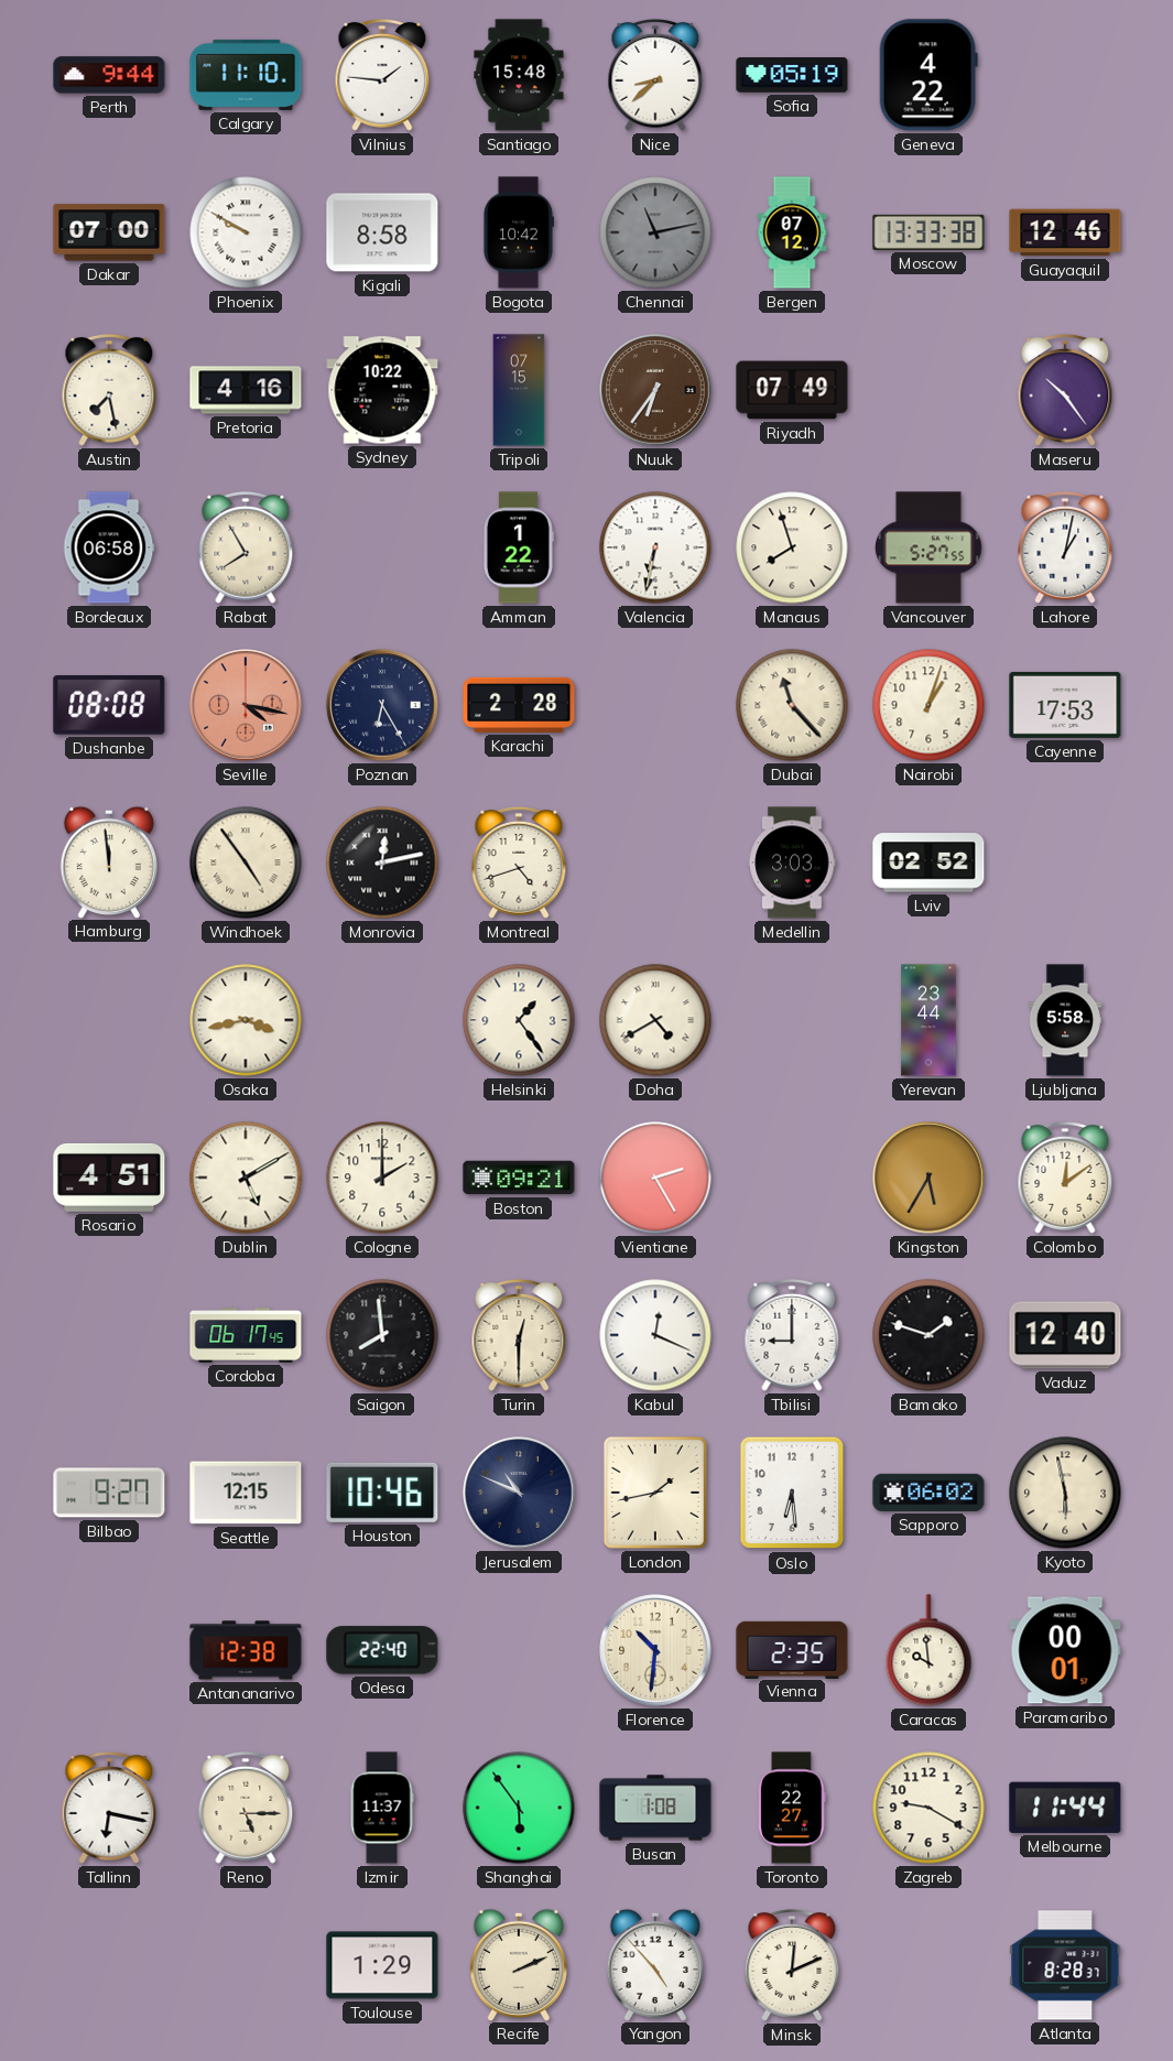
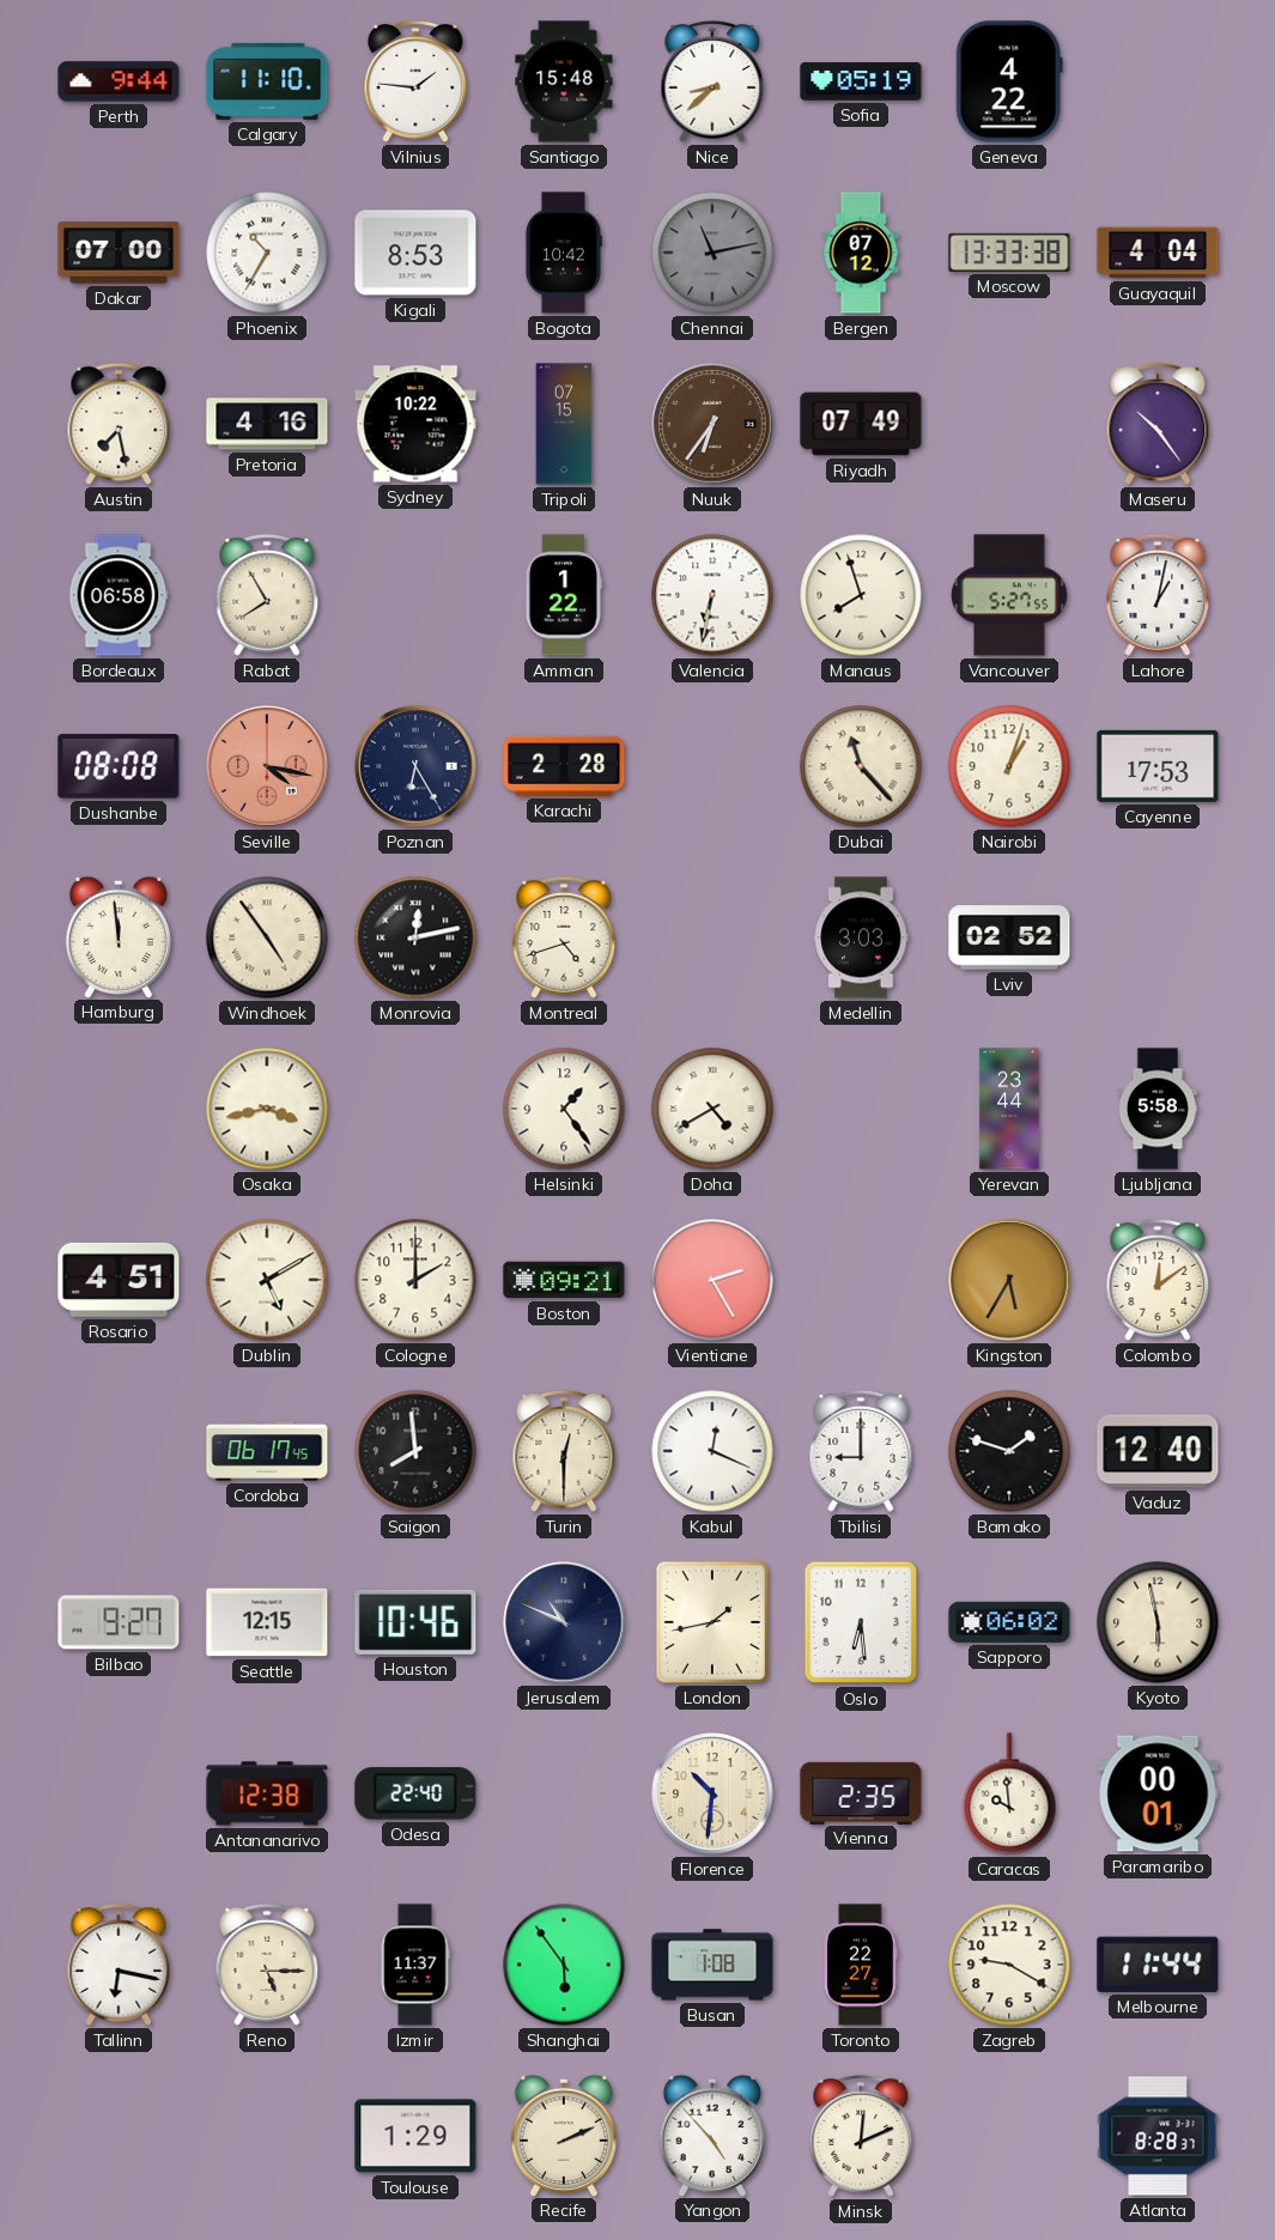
Phoenix: 9:50 -> 10:35
Kigali: 8:58 -> 8:53
Guayaquil: 12:46 -> 4:04
